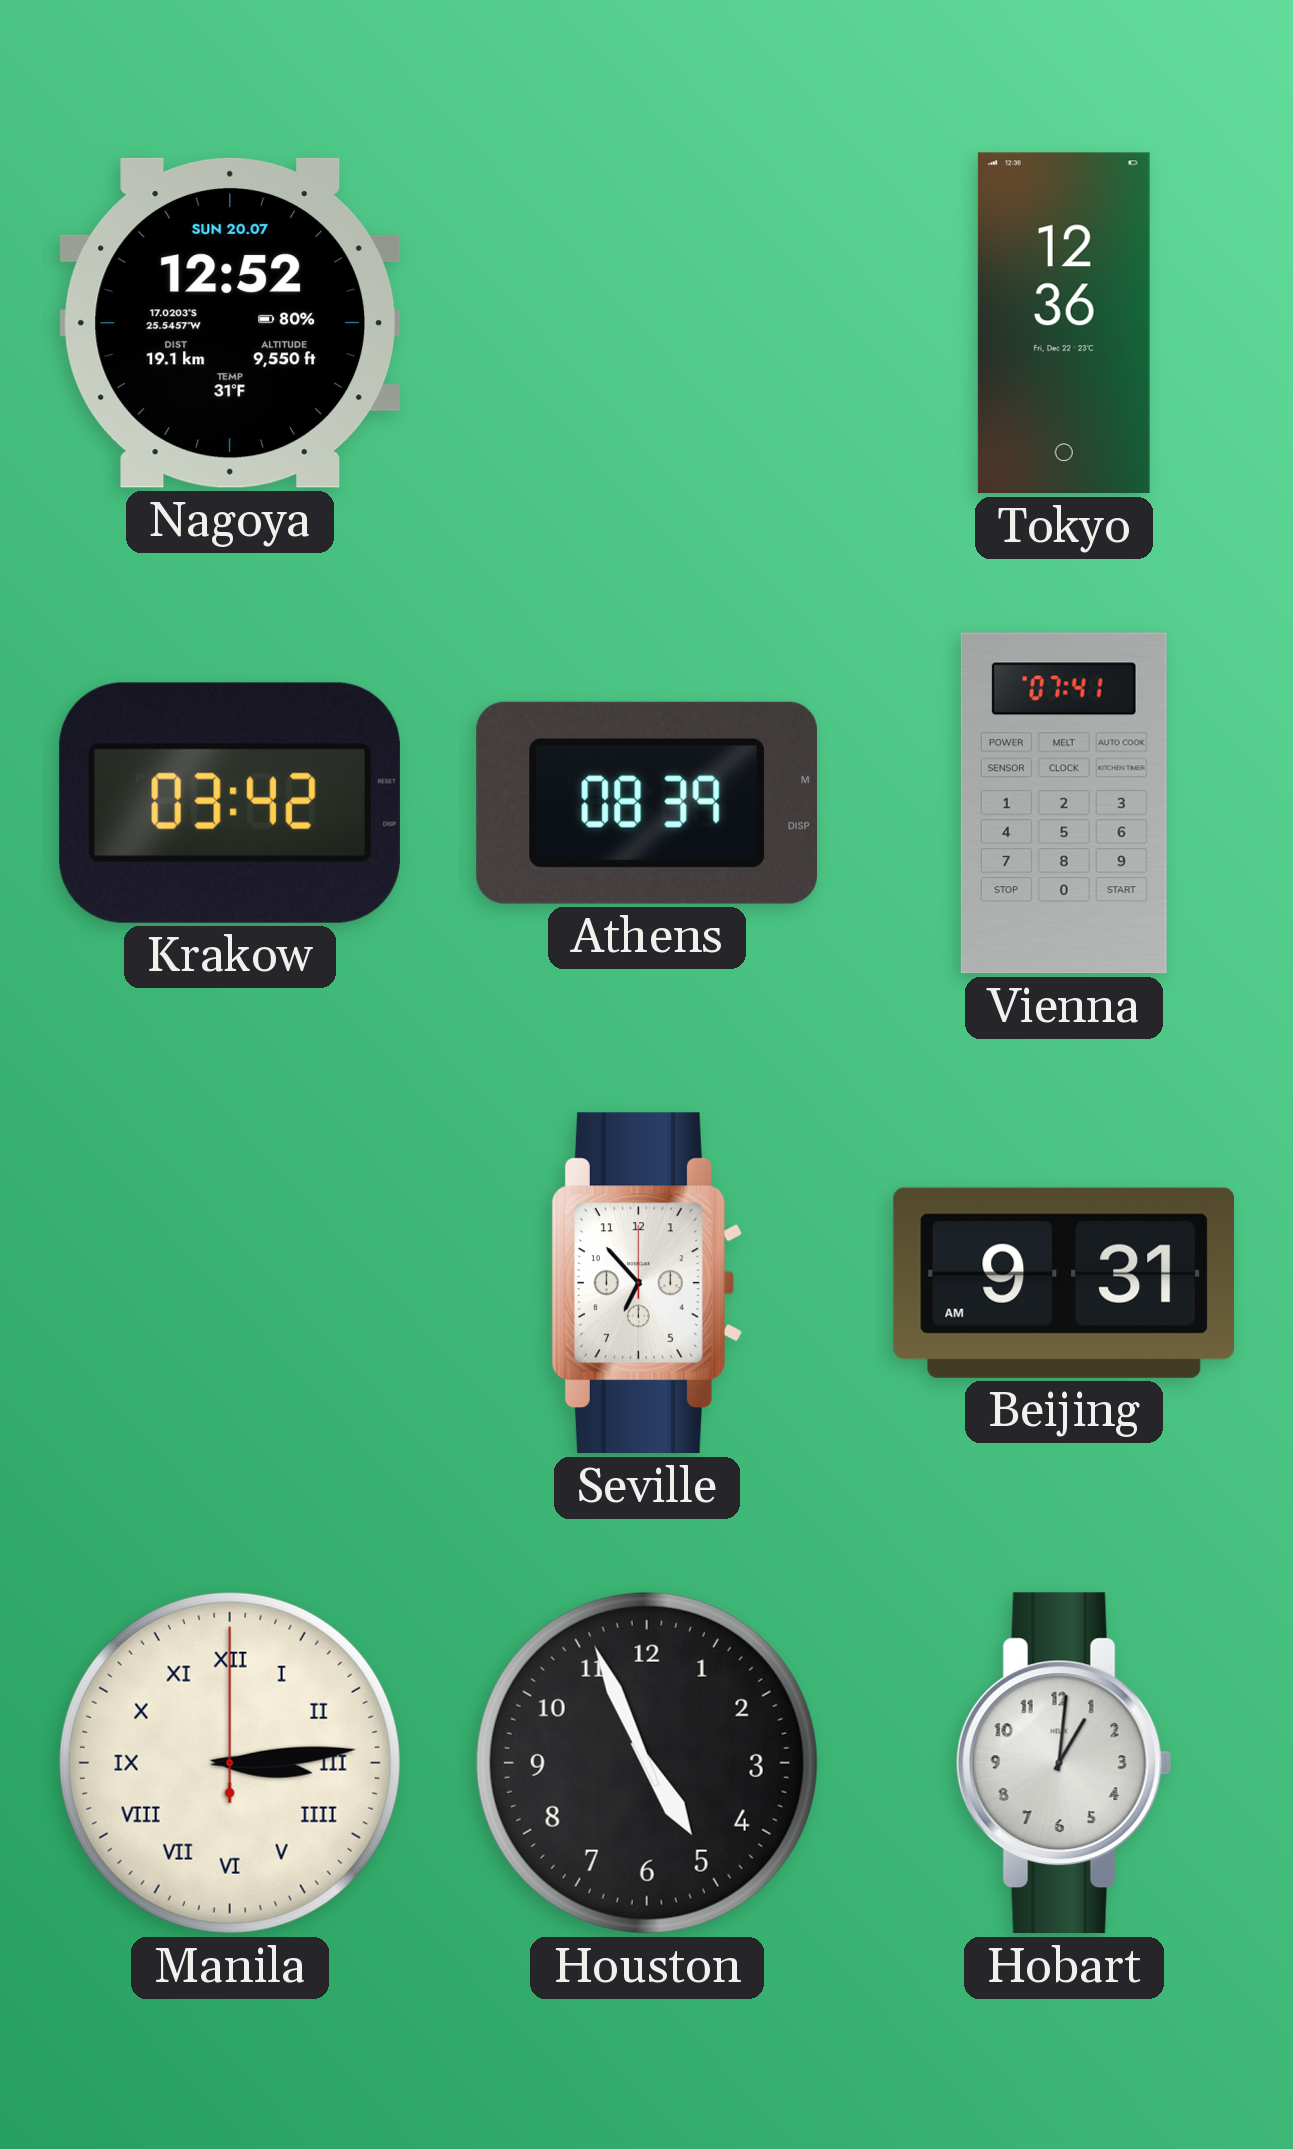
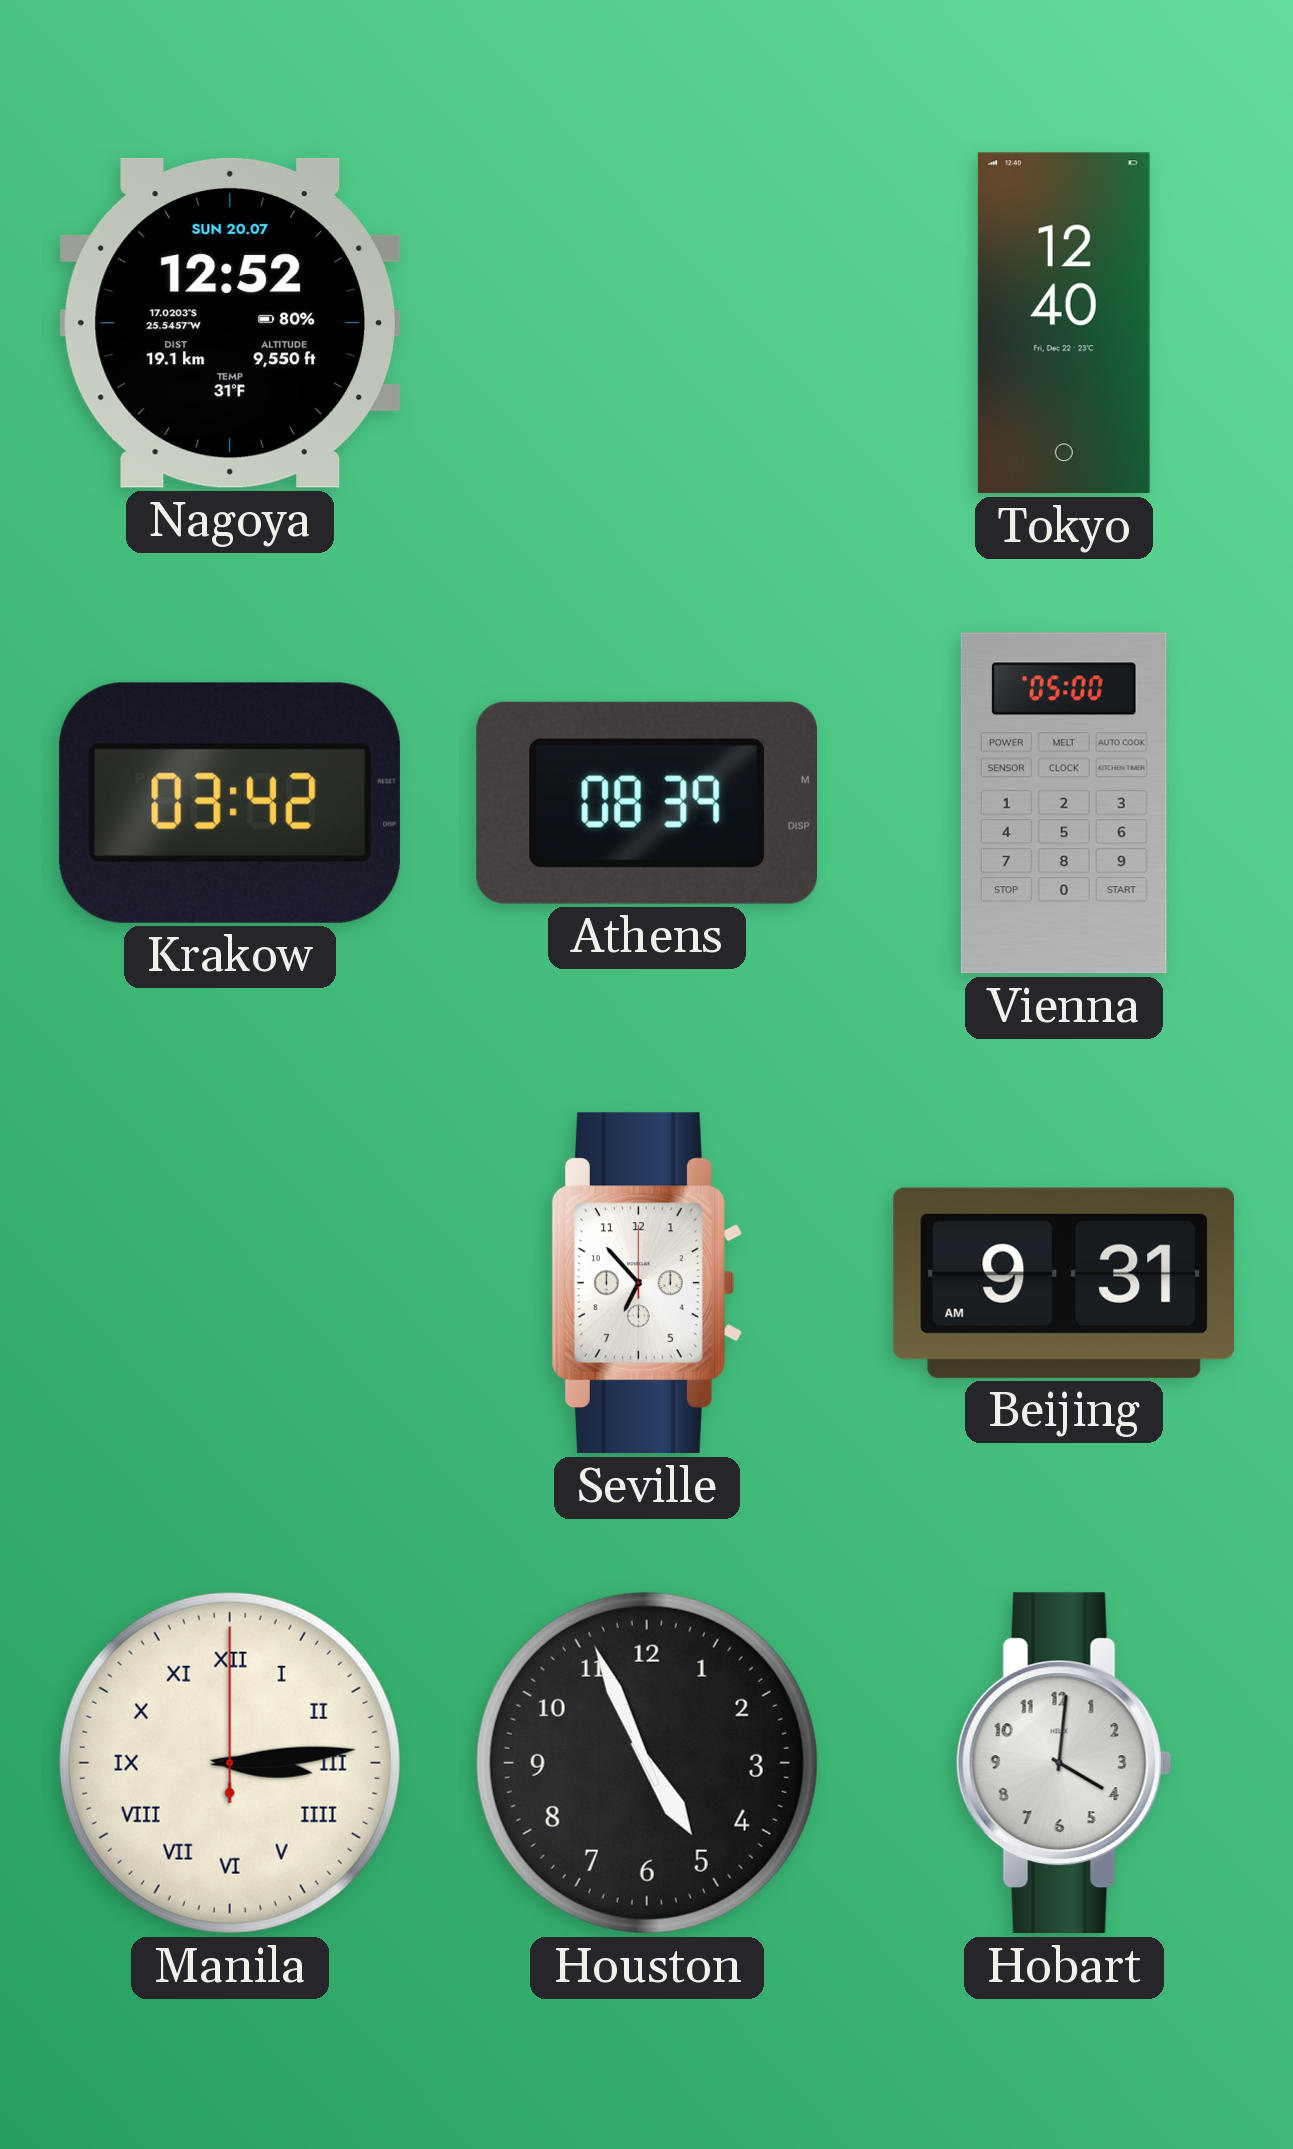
Tokyo: 12:36 -> 12:40
Vienna: 07:41 -> 05:00
Hobart: 1:01 -> 4:01
